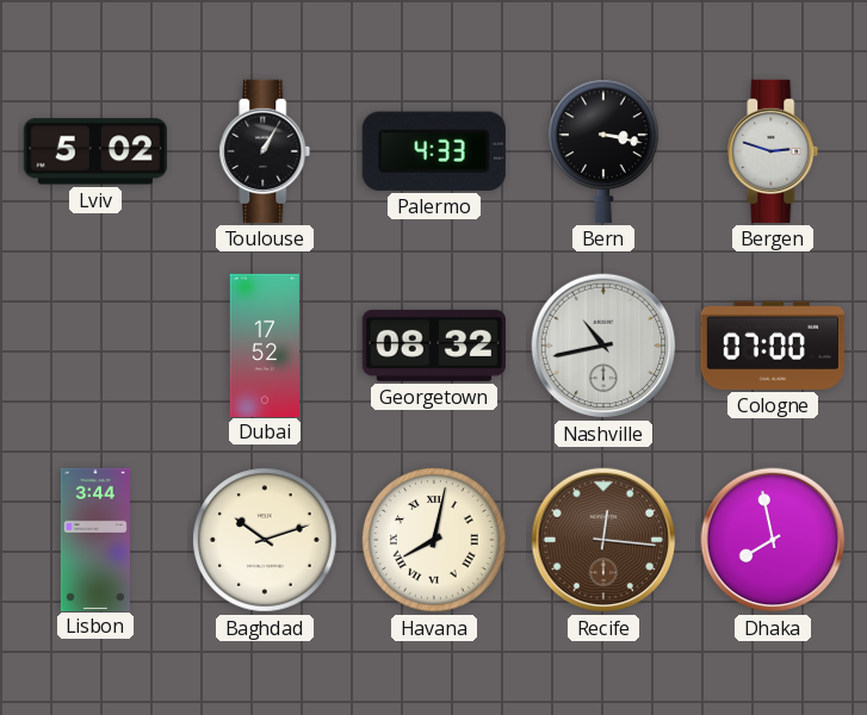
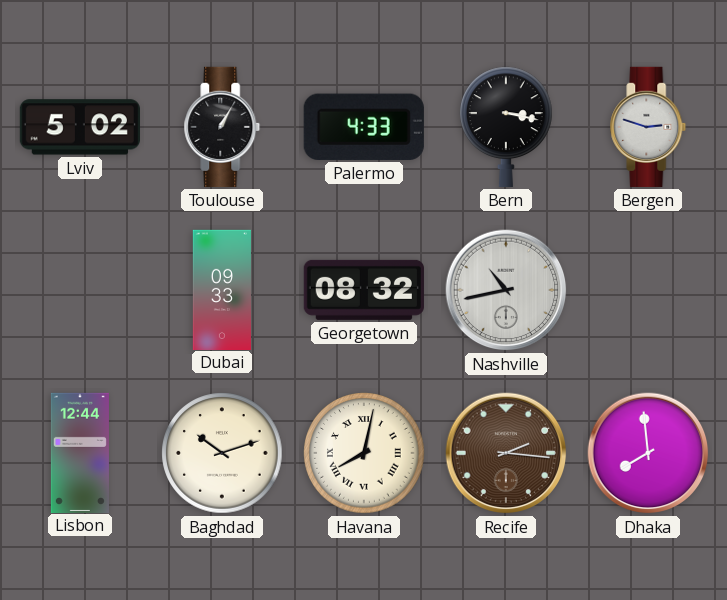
Dubai: 17:52 -> 09:33
Cologne: 07:00 -> none
Lisbon: 3:44 -> 12:44
Recife: 12:16 -> 2:16
Dhaka: 7:58 -> 7:59
